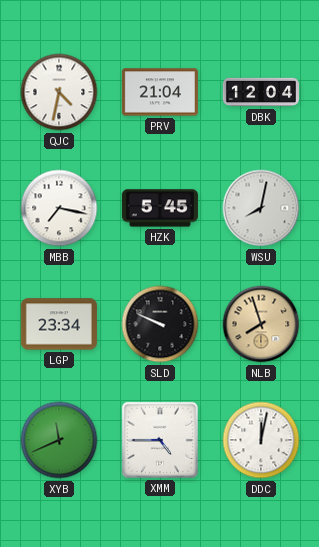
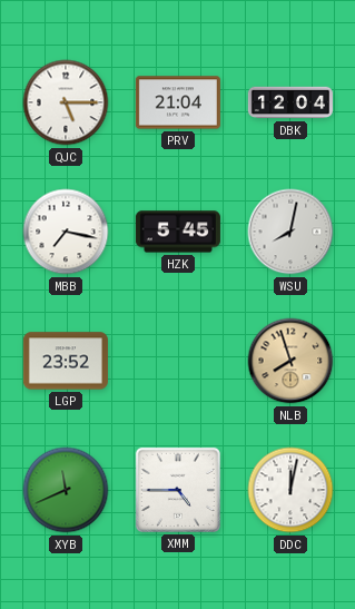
QJC: 4:32 -> 5:15
LGP: 23:34 -> 23:52
SLD: 9:49 -> none
